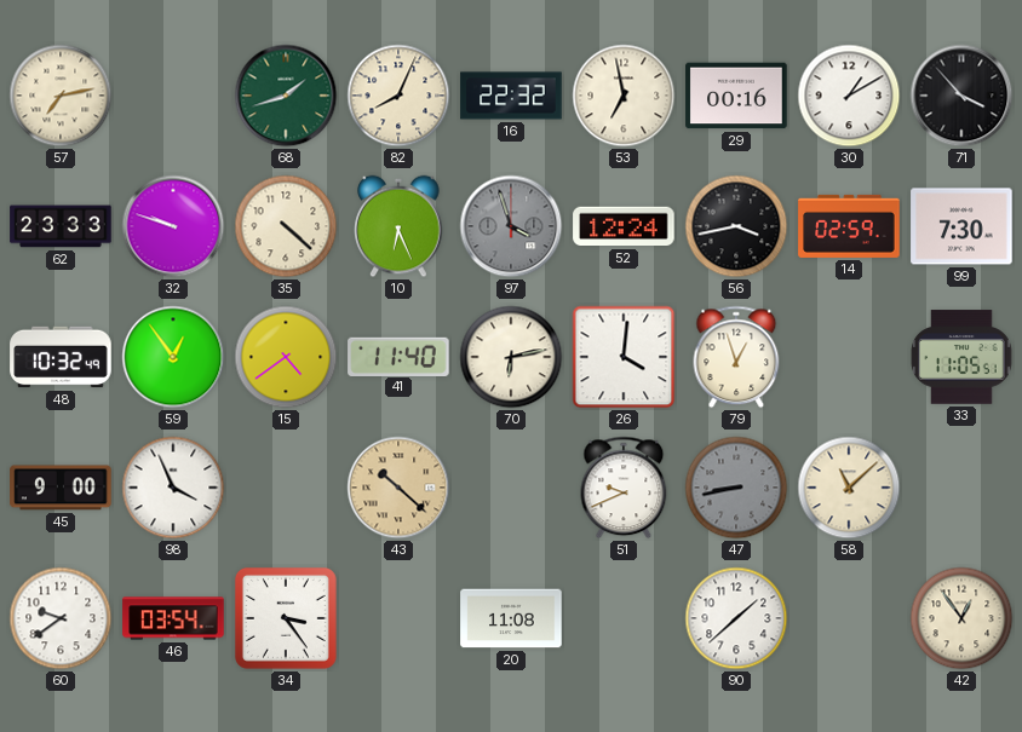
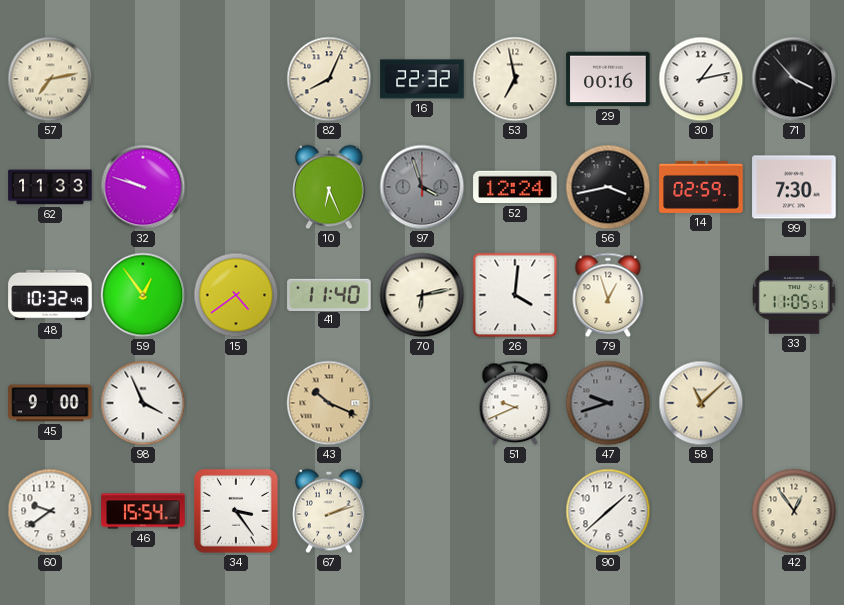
68: 1:42 -> none
30: 1:10 -> 1:13
62: 23:33 -> 11:33
35: 4:22 -> none
43: 10:22 -> 10:19
47: 8:43 -> 9:42
46: 03:54 -> 15:54
67: none -> 2:12
20: 11:08 -> none
